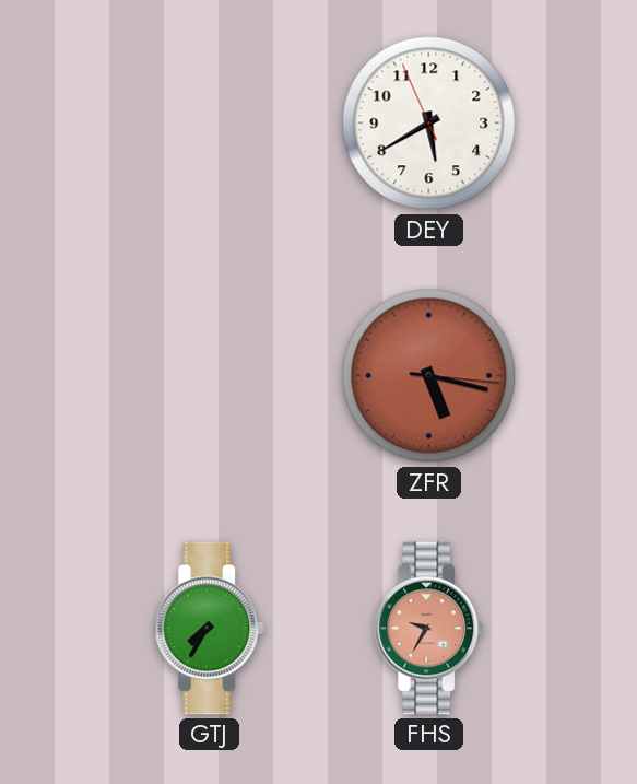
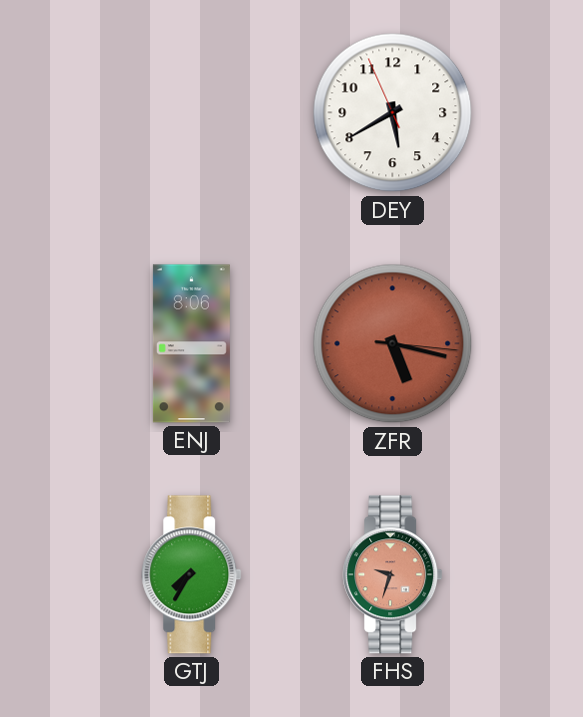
ENJ: none -> 8:06
FHS: 9:35 -> 9:33
